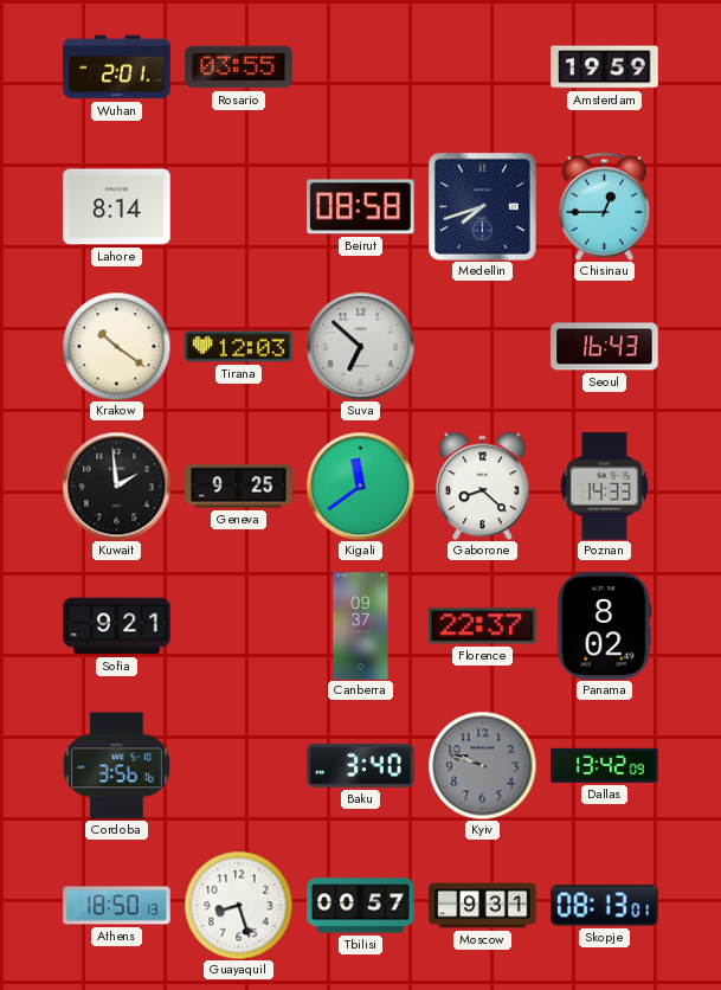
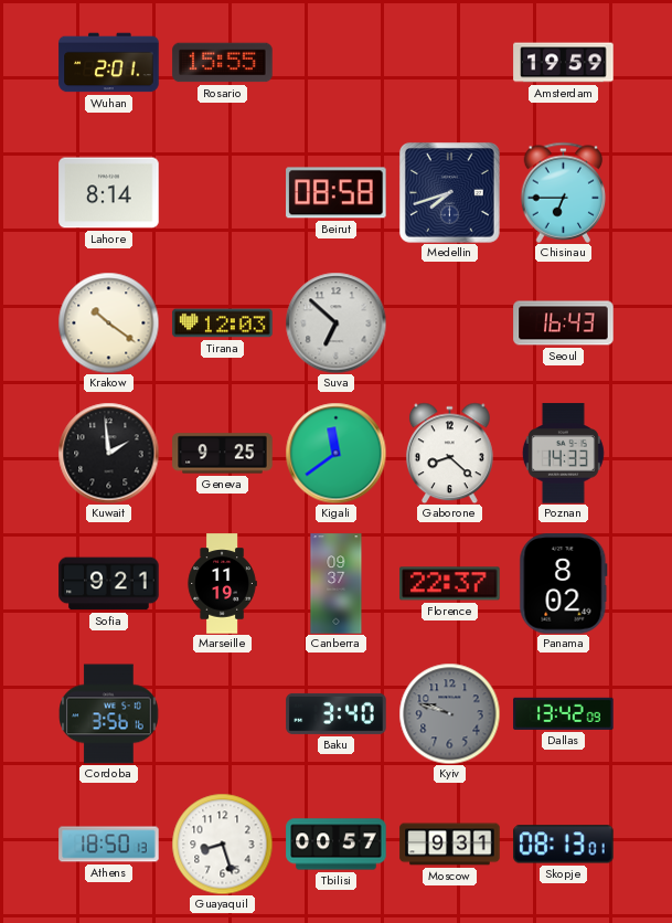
Rosario: 03:55 -> 15:55
Chisinau: 12:45 -> 6:45
Marseille: none -> 11:19
